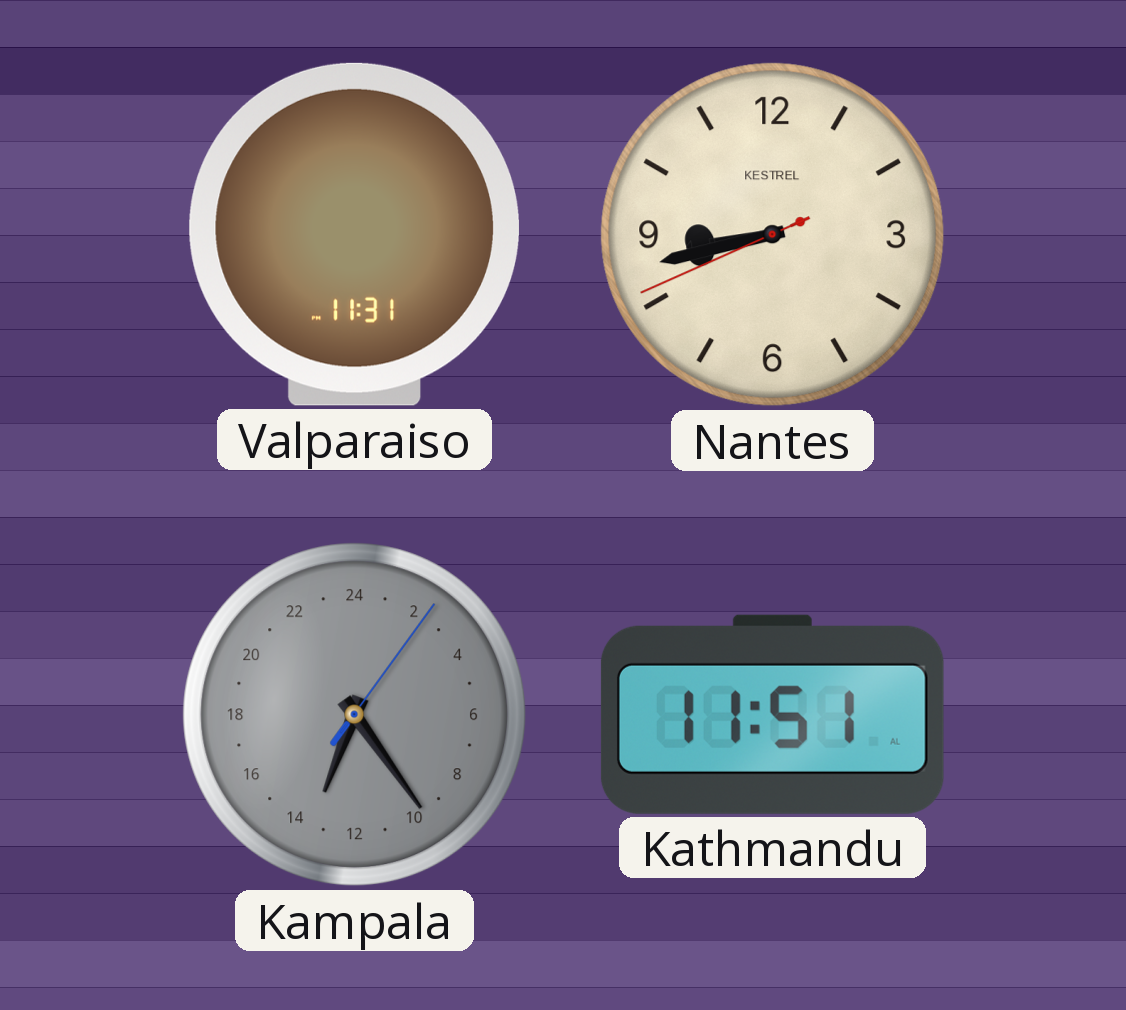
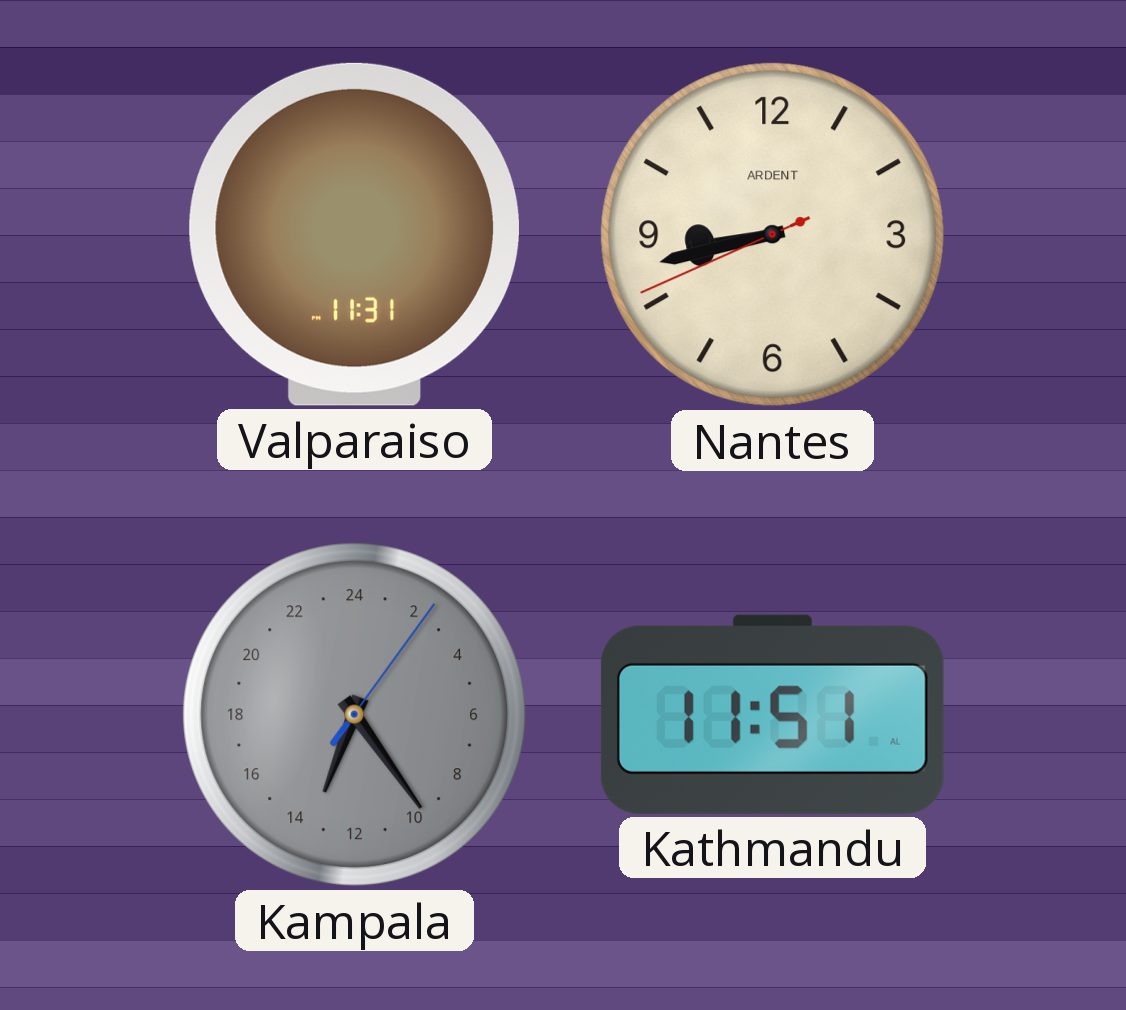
Nantes brand: KESTREL -> ARDENT
